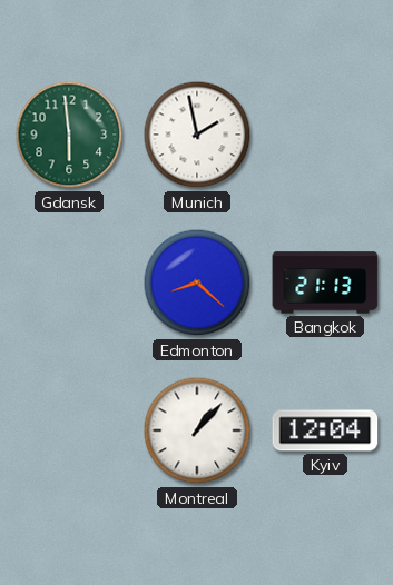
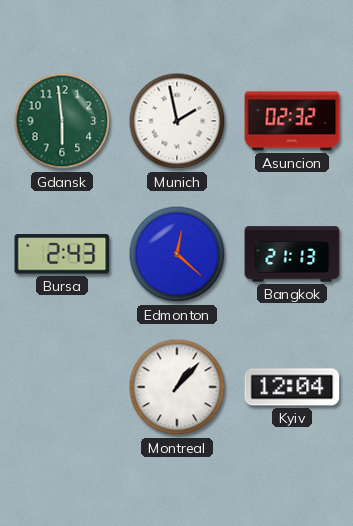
Asuncion: none -> 02:32
Bursa: none -> 2:43
Edmonton: 8:22 -> 12:22
